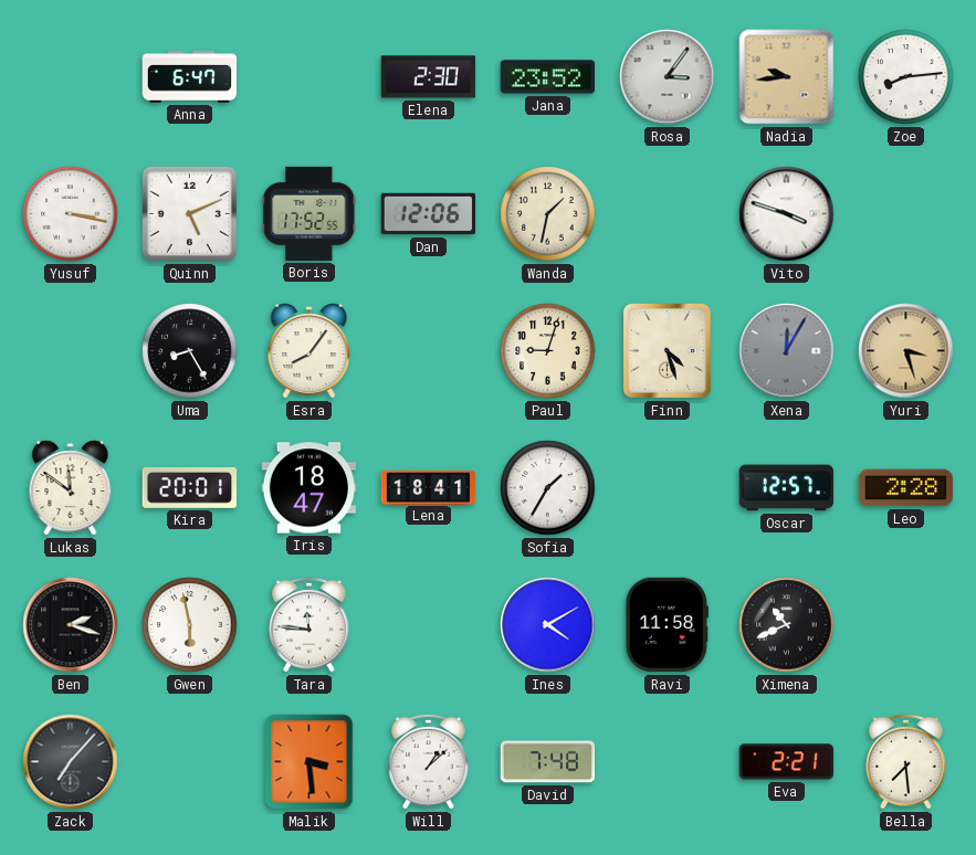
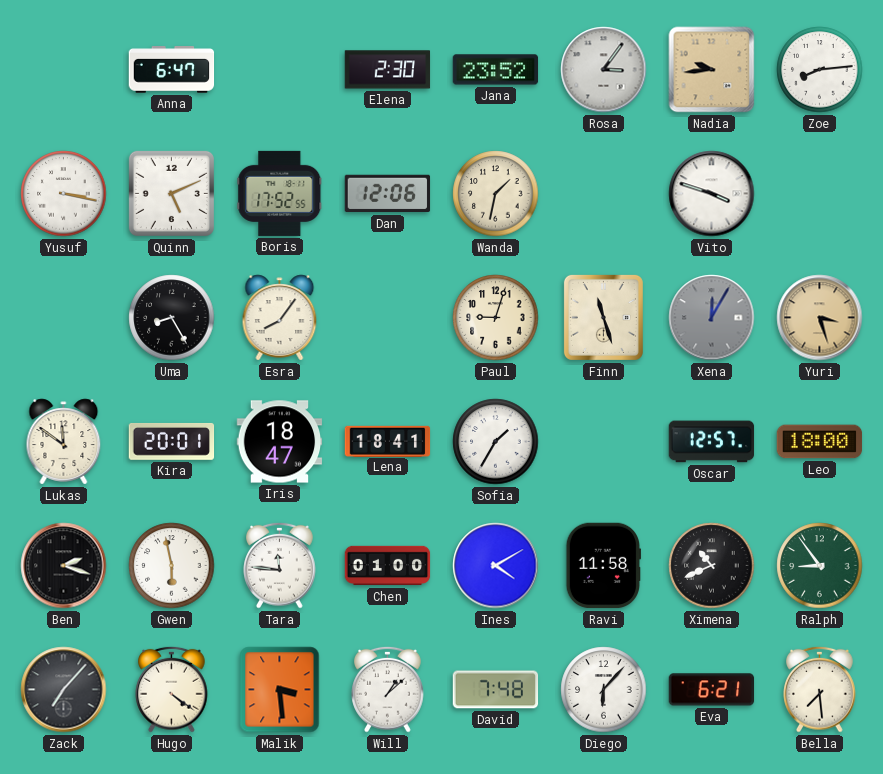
Finn: 4:27 -> 11:27
Leo: 2:28 -> 18:00
Chen: none -> 01:00
Ralph: none -> 8:54
Hugo: none -> 4:21
Diego: none -> 6:07
Eva: 2:21 -> 6:21
